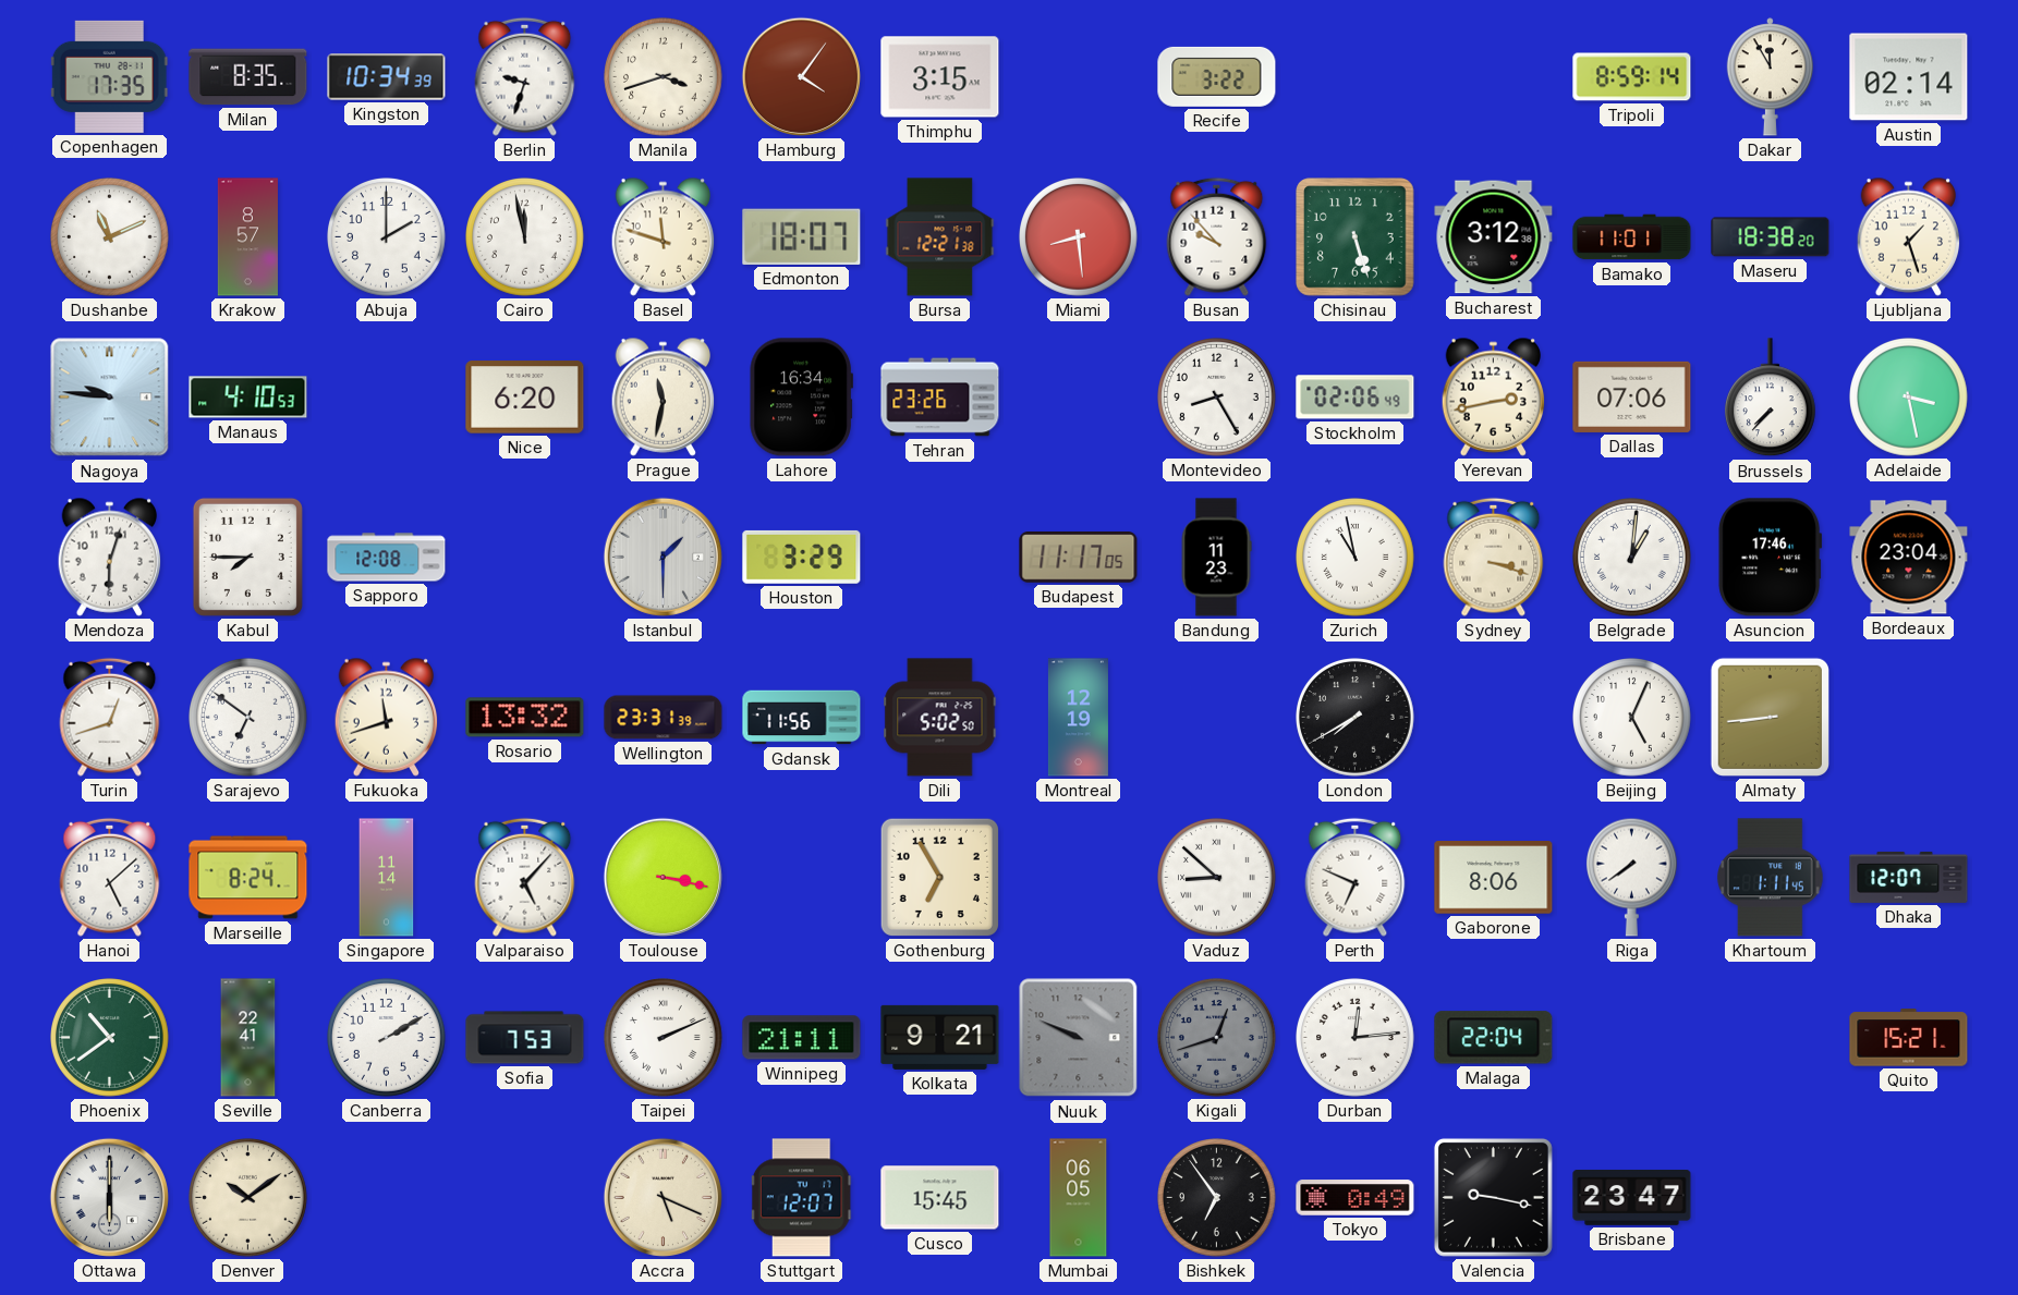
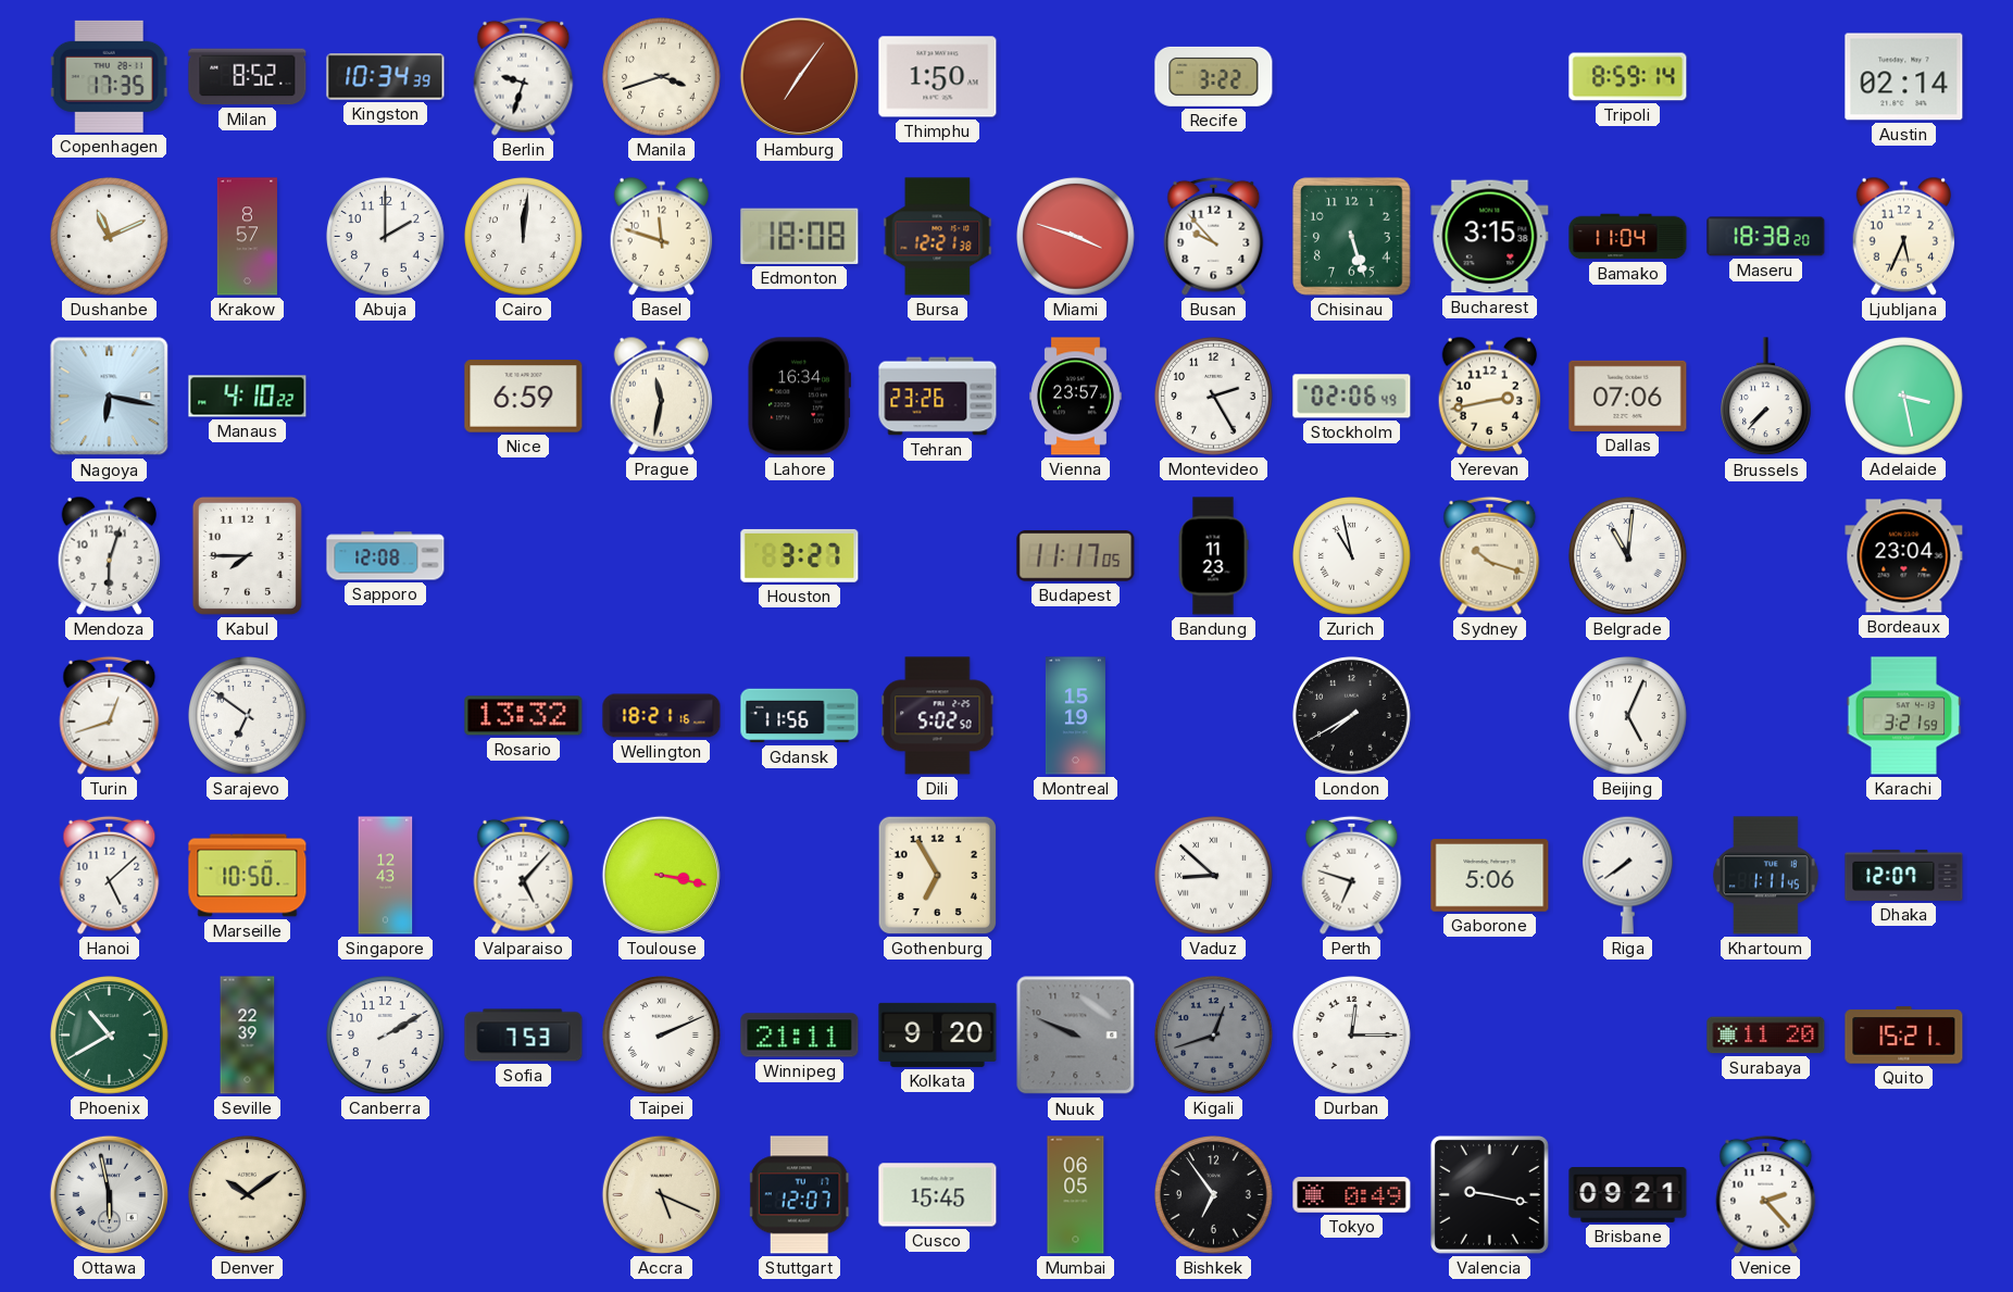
Milan: 8:35 -> 8:52
Hamburg: 4:06 -> 7:06
Thimphu: 3:15 -> 1:50
Dakar: 11:55 -> none
Cairo: 11:58 -> 12:01
Edmonton: 18:07 -> 18:08
Miami: 8:29 -> 3:48
Bucharest: 3:12 -> 3:15
Bamako: 11:01 -> 11:04
Ljubljana: 1:27 -> 5:34
Nagoya: 9:46 -> 6:17
Manaus: 4:10:53 -> 4:10:22
Nice: 6:20 -> 6:59
Vienna: none -> 23:57
Montevideo: 8:25 -> 2:25
Istanbul: 1:30 -> none
Houston: 3:29 -> 3:27
Sydney: 3:18 -> 10:18
Belgrade: 1:01 -> 11:01
Asuncion: 17:46 -> none
Fukuoka: 11:42 -> none
Wellington: 23:31 -> 18:21
Montreal: 12:19 -> 15:19
Almaty: 8:44 -> none
Karachi: none -> 3:21
Marseille: 8:24 -> 10:50
Singapore: 11:14 -> 12:43
Perth: 6:49 -> 6:48
Gaborone: 8:06 -> 5:06
Phoenix: 10:39 -> 10:40
Seville: 22:41 -> 22:39
Kolkata: 9:21 -> 9:20
Durban: 12:14 -> 12:15
Malaga: 22:04 -> none
Surabaya: none -> 11:20
Ottawa: 6:00 -> 5:58
Brisbane: 23:47 -> 09:21
Venice: none -> 2:23
